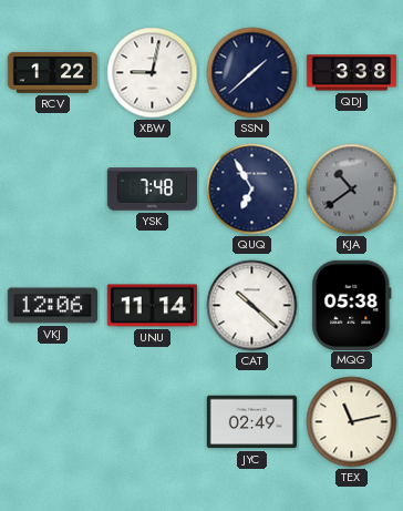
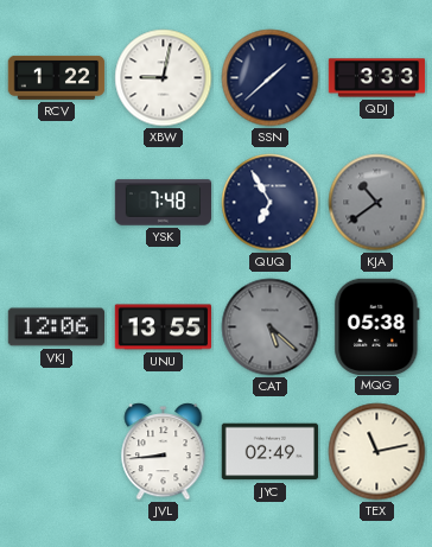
QDJ: 3:38 -> 3:33
UNU: 11:14 -> 13:55
CAT: 10:22 -> 5:22
CAT dial: white -> grey
JVL: none -> 8:44
